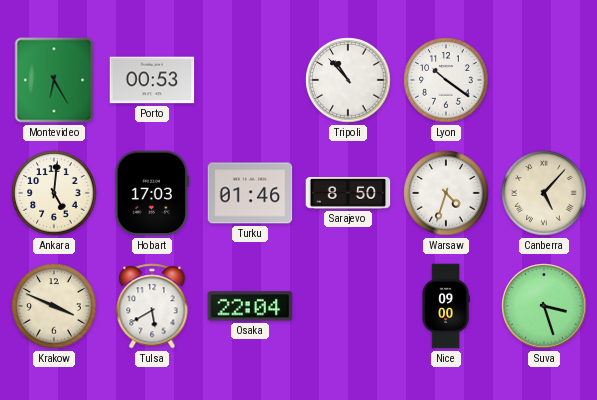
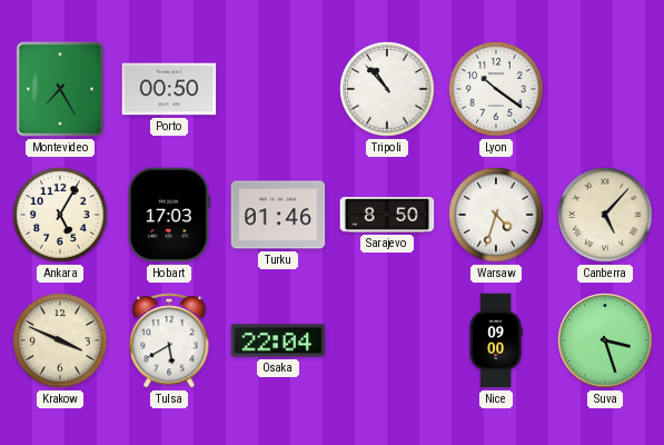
Montevideo: 6:25 -> 7:25
Porto: 00:53 -> 00:50
Ankara: 5:01 -> 5:05
